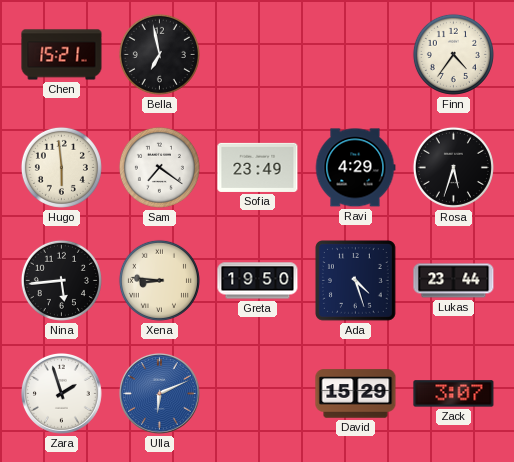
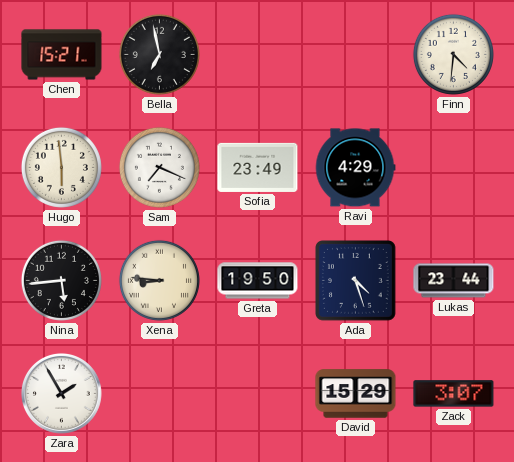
Finn: 4:36 -> 4:31
Sam: 7:21 -> 7:19
Rosa: 5:33 -> none
Zara: 1:57 -> 1:55
Ulla: 6:11 -> none
